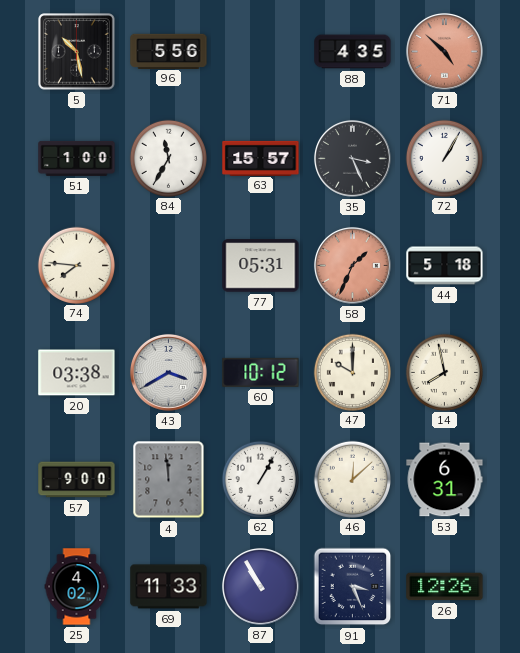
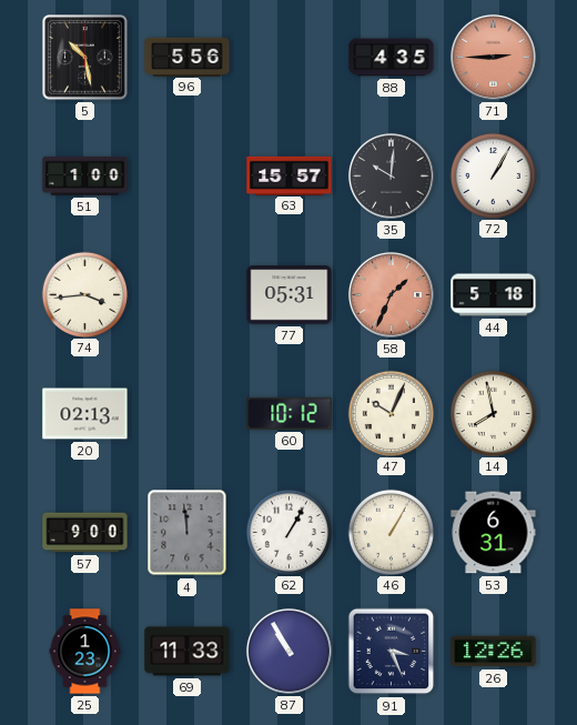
71: 4:52 -> 2:45
84: 11:35 -> none
35: 3:26 -> 10:01
74: 7:46 -> 3:44
20: 03:38 -> 02:13
43: 3:40 -> none
47: 10:00 -> 10:04
46: 12:08 -> 1:05
25: 4:02 -> 1:23
